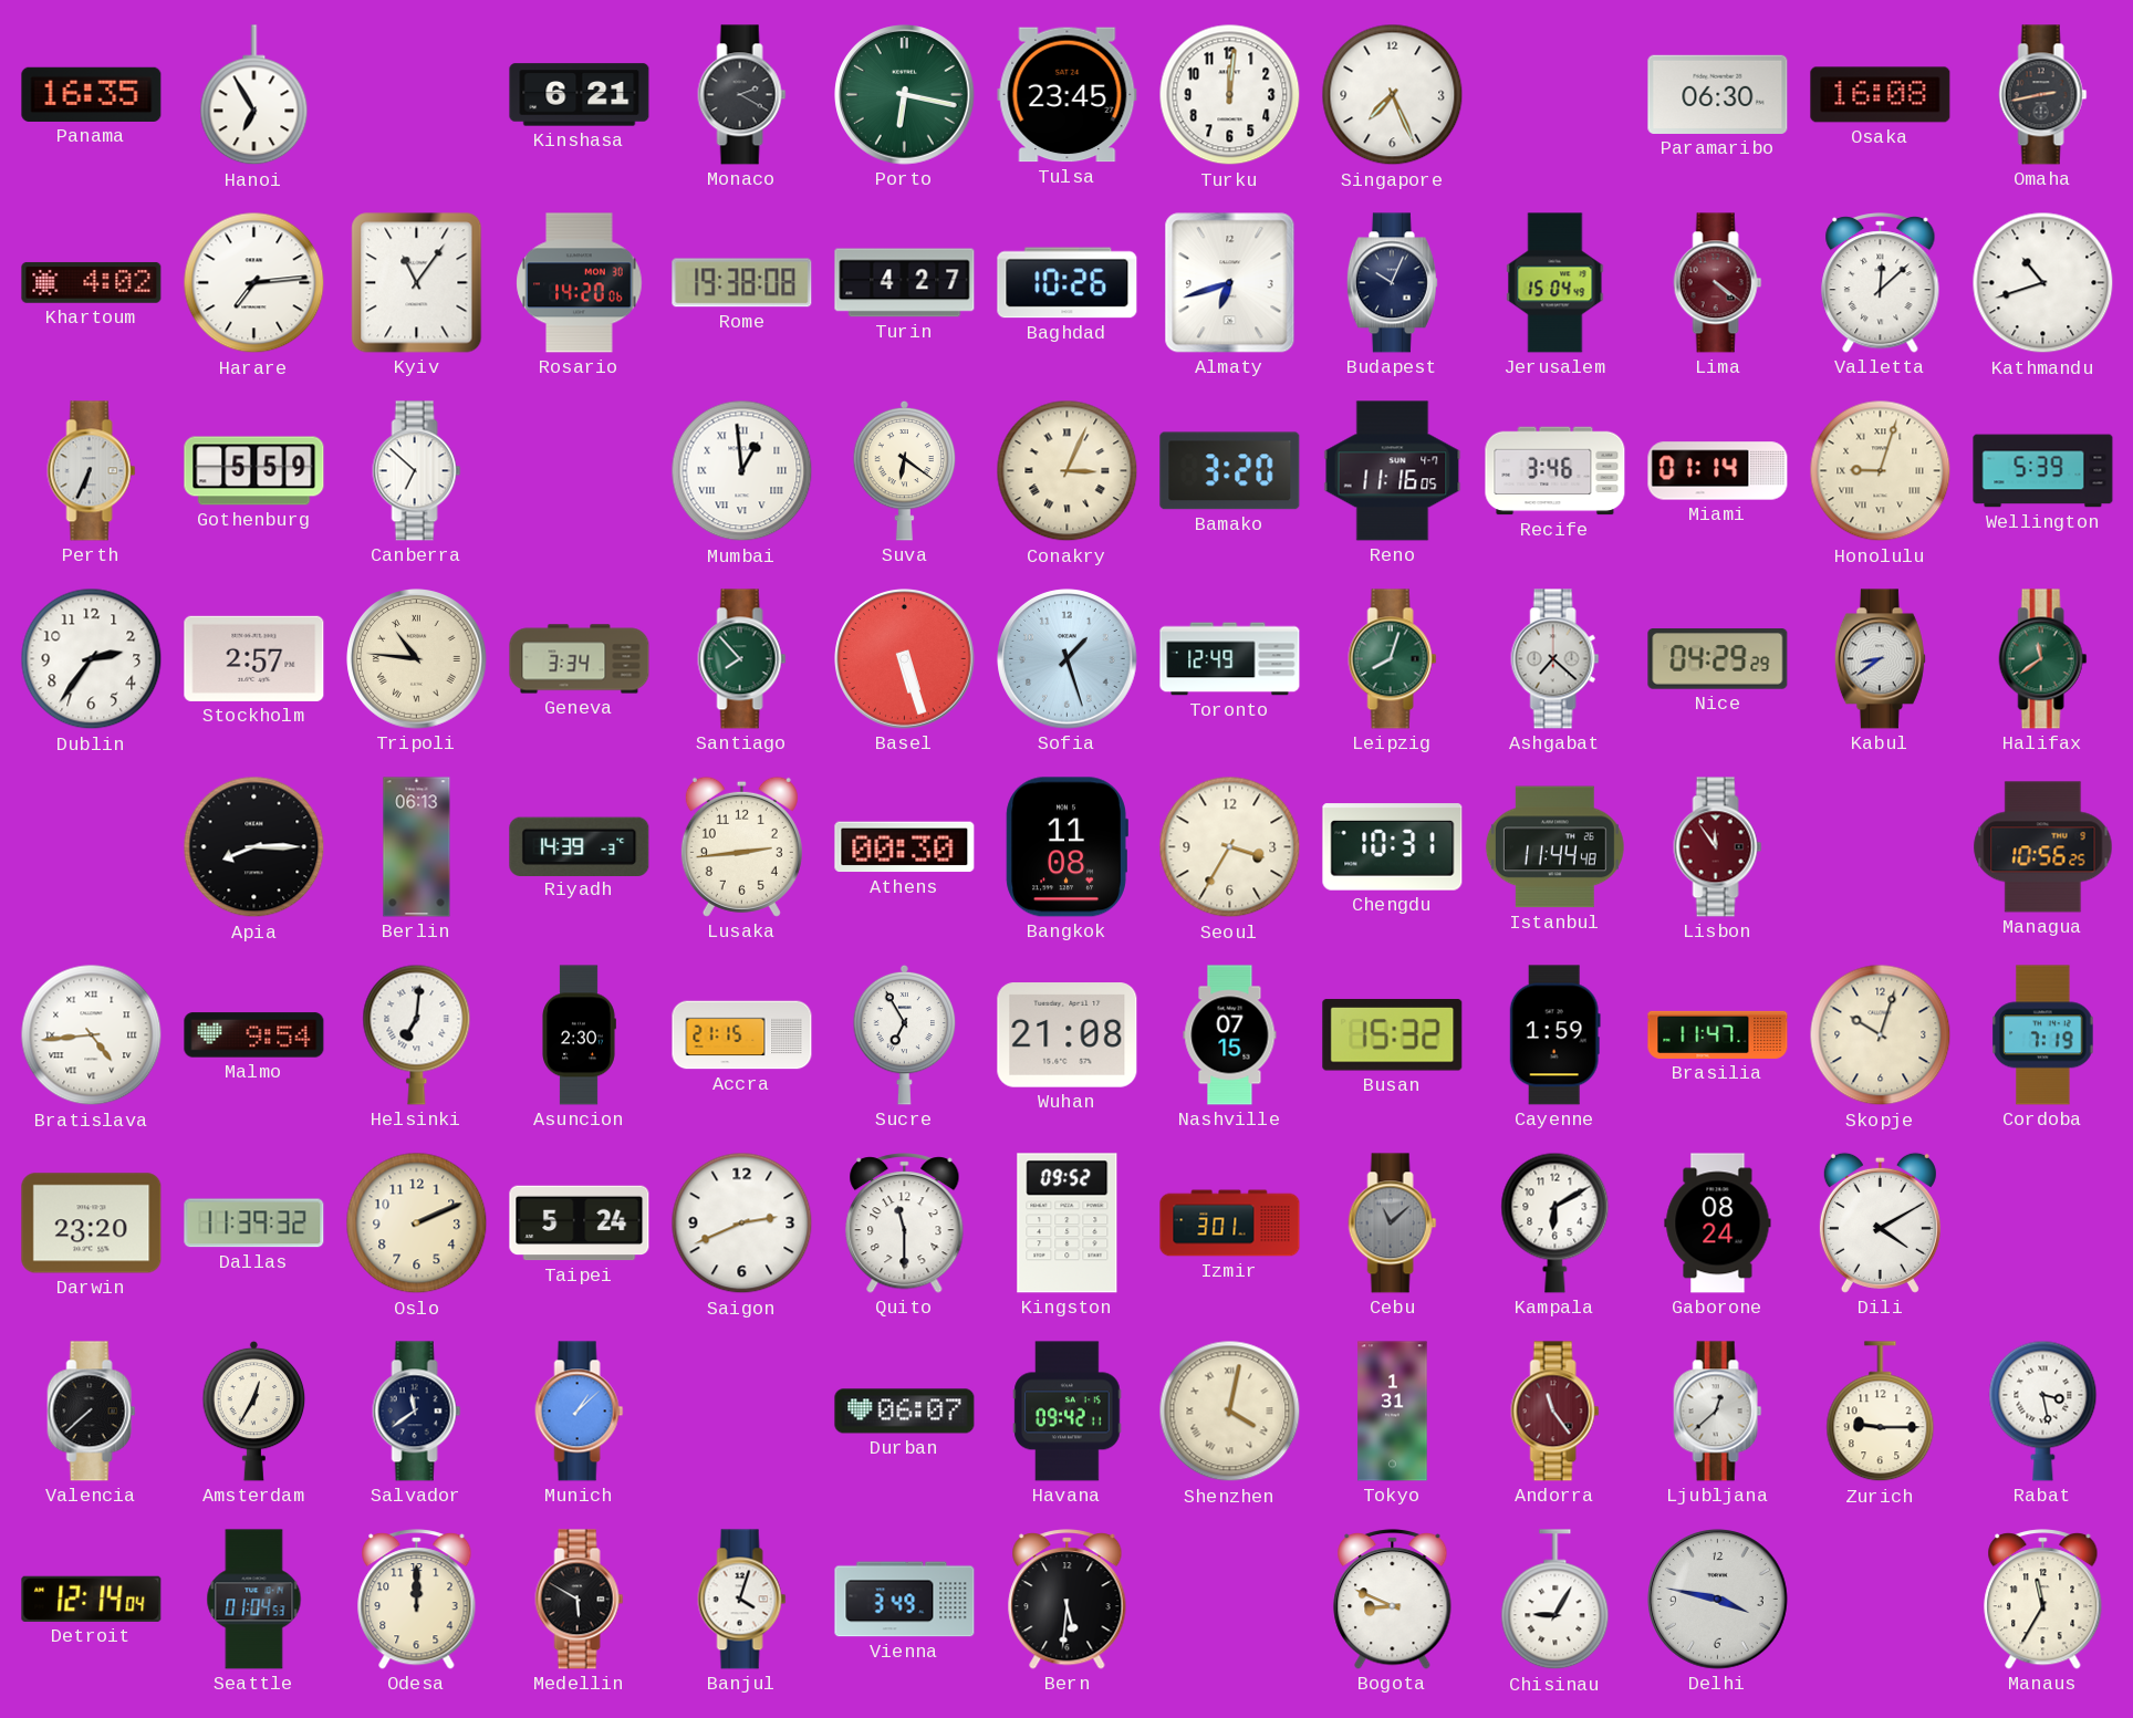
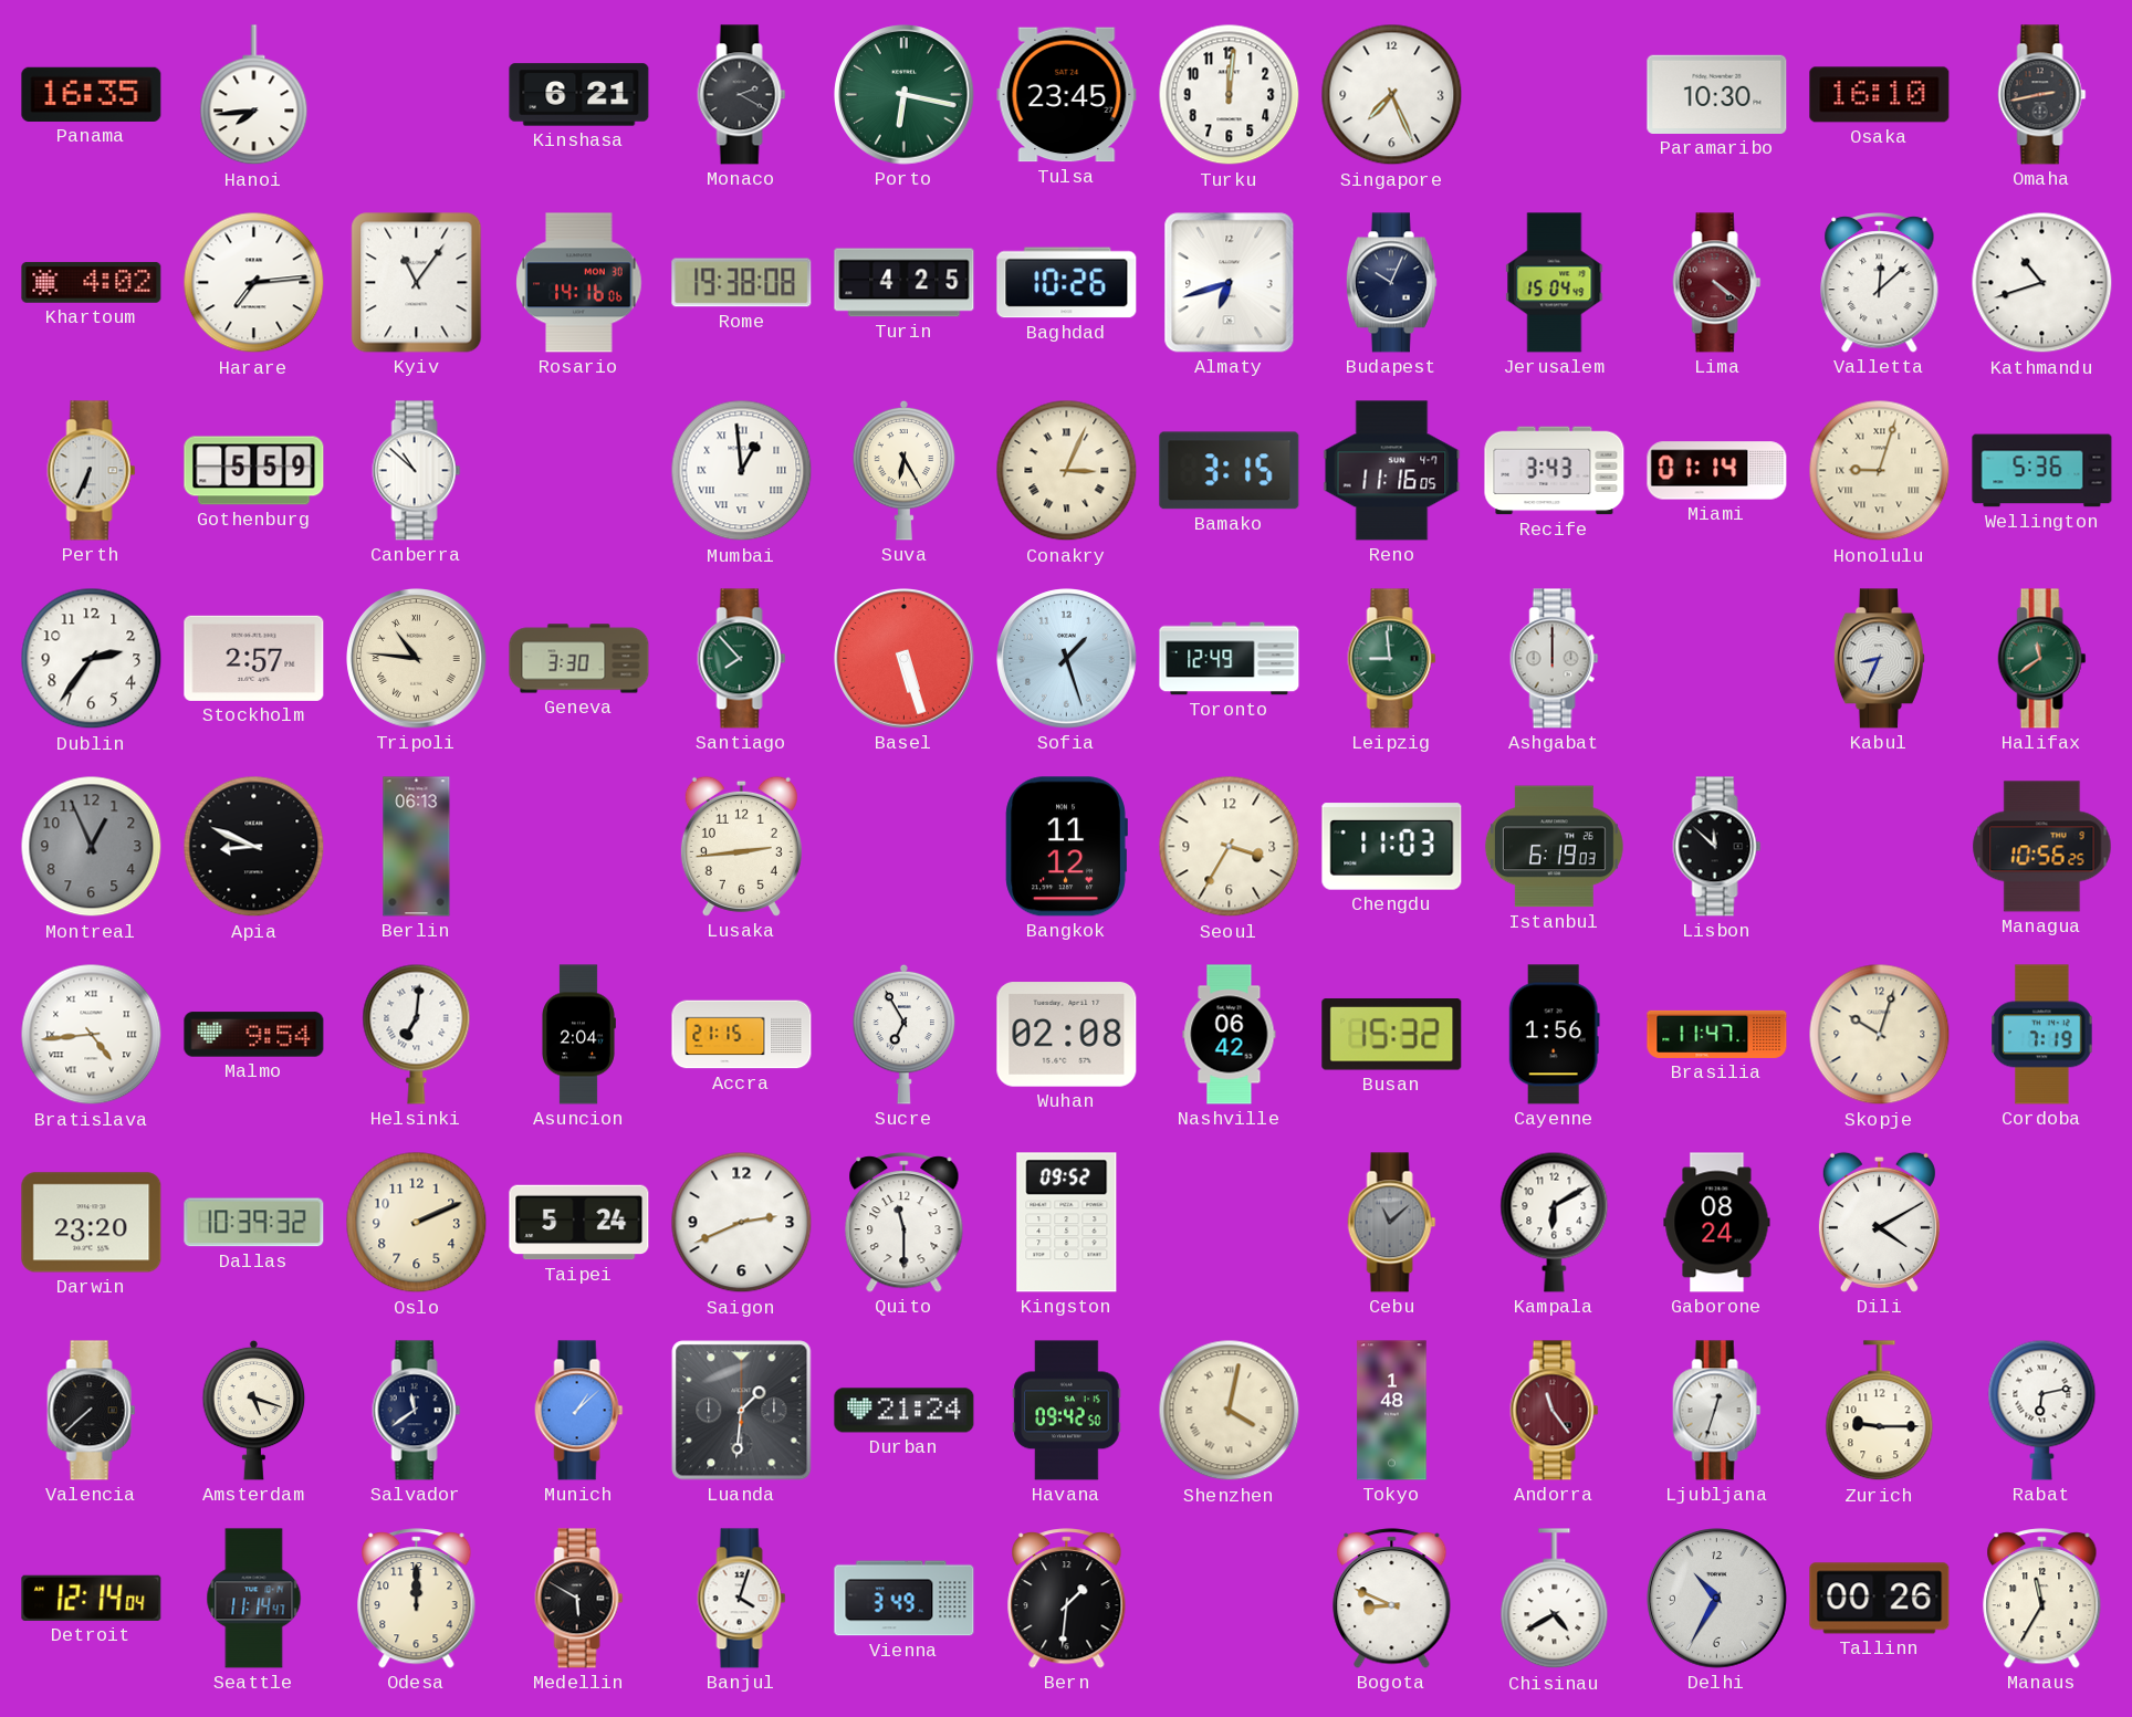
Hanoi: 6:55 -> 7:44
Paramaribo: 06:30 -> 10:30
Osaka: 16:08 -> 16:10
Rosario: 14:20 -> 14:16
Turin: 4:27 -> 4:25
Canberra: 6:52 -> 10:52
Suva: 6:21 -> 6:25
Bamako: 3:20 -> 3:15
Recife: 3:46 -> 3:43
Wellington: 5:39 -> 5:36
Geneva: 3:34 -> 3:30
Leipzig: 8:03 -> 8:59
Ashgabat: 7:22 -> 12:00
Nice: 04:29 -> none
Kabul: 8:39 -> 8:34
Montreal: none -> 12:56
Apia: 8:15 -> 8:49
Riyadh: 14:39 -> none
Athens: 00:30 -> none
Bangkok: 11:08 -> 11:12
Chengdu: 10:31 -> 11:03
Istanbul: 11:44 -> 6:19
Lisbon: 11:54 -> 11:52
Lisbon dial: burgundy -> black
Asuncion: 2:30 -> 2:04
Wuhan: 21:08 -> 02:08
Nashville: 07:15 -> 06:42
Cayenne: 1:59 -> 1:56
Dallas: 11:39 -> 10:39
Izmir: 3:01 -> none
Amsterdam: 12:35 -> 5:18
Luanda: none -> 1:31
Durban: 06:07 -> 21:24
Havana: 09:42:11 -> 09:42:50
Tokyo: 1:31 -> 1:48
Ljubljana: 12:38 -> 12:33
Rabat: 3:28 -> 6:13
Seattle: 01:04 -> 11:14
Bern: 5:31 -> 1:31
Chisinau: 9:05 -> 4:40
Delhi: 3:47 -> 10:35
Tallinn: none -> 00:26
